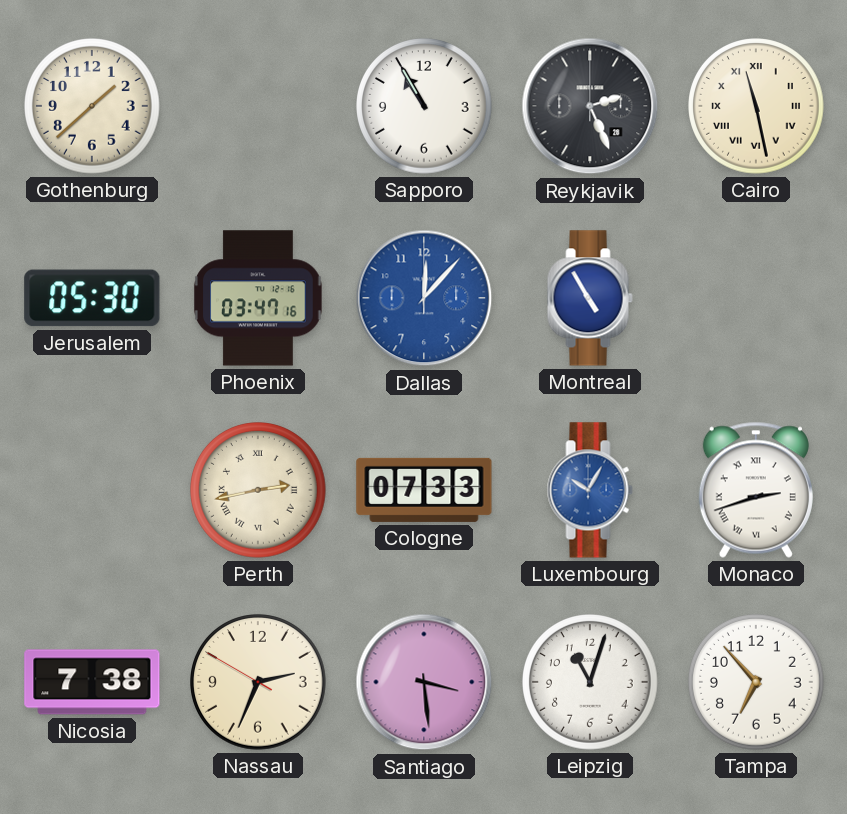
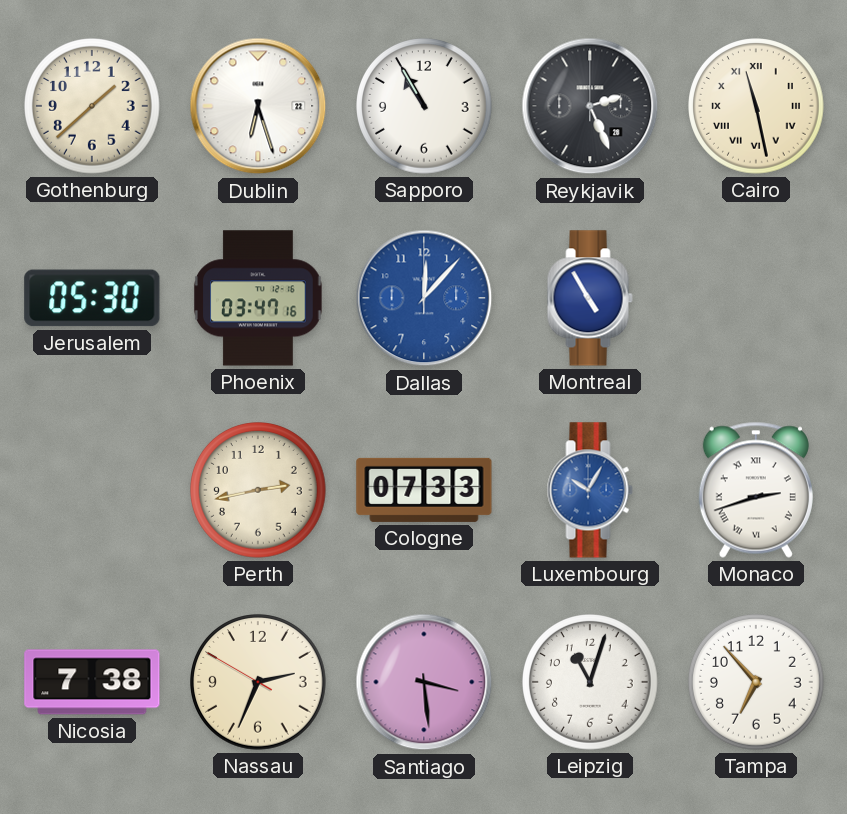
Dublin: none -> 6:27
Perth numerals: Roman -> Arabic
